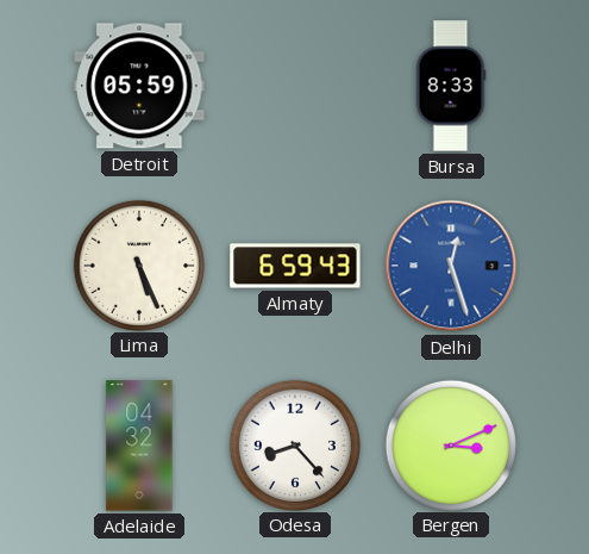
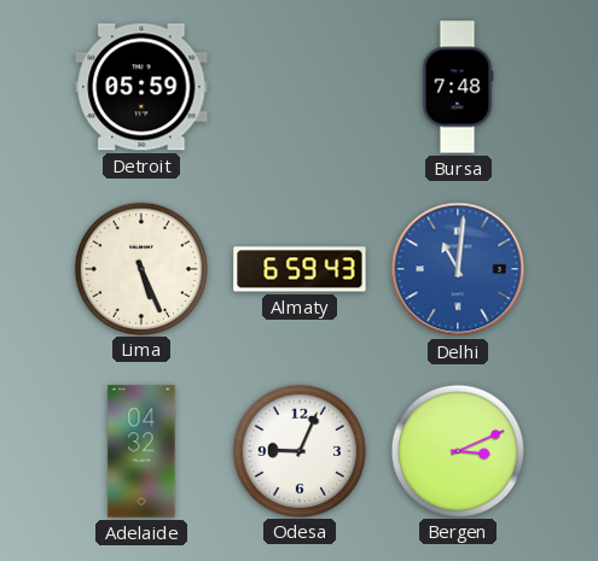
Bursa: 8:33 -> 7:48
Delhi: 12:27 -> 11:01
Odesa: 8:23 -> 9:04
